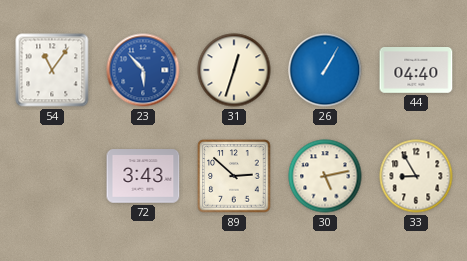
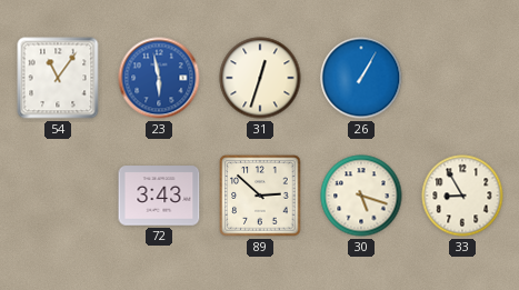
23: 5:53 -> 5:58
44: 04:40 -> none
30: 5:13 -> 5:18
